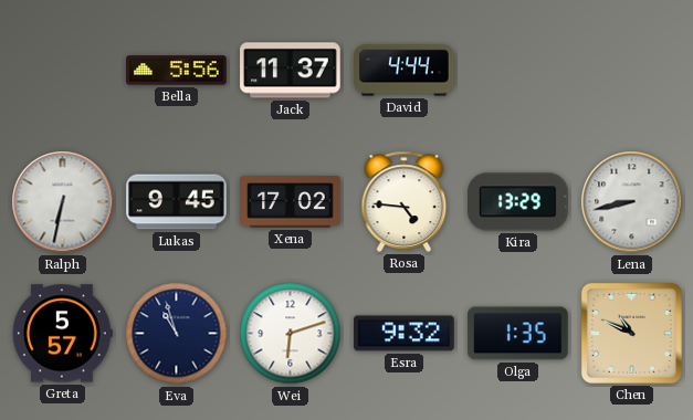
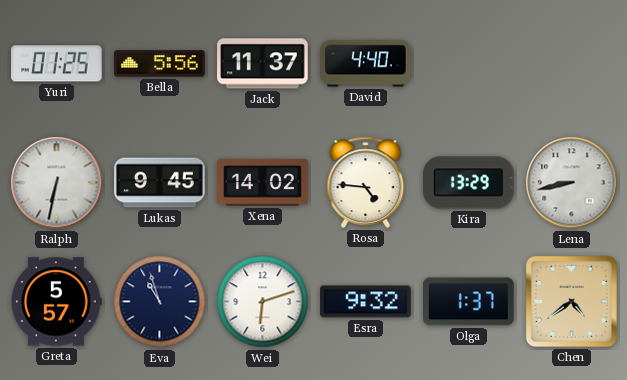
Yuri: none -> 01:25
David: 4:44 -> 4:40
Xena: 17:02 -> 14:02
Olga: 1:35 -> 1:37
Chen: 10:49 -> 4:39
